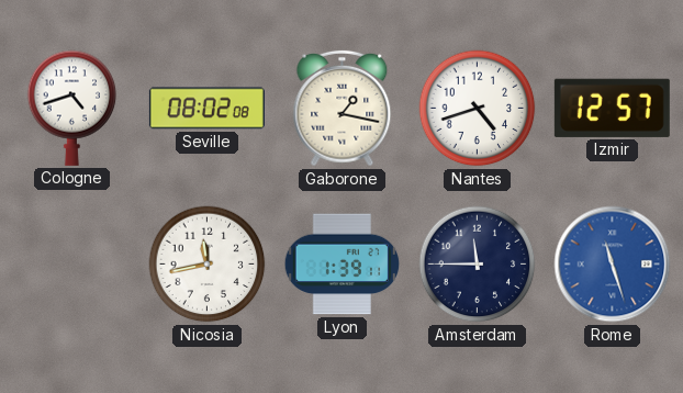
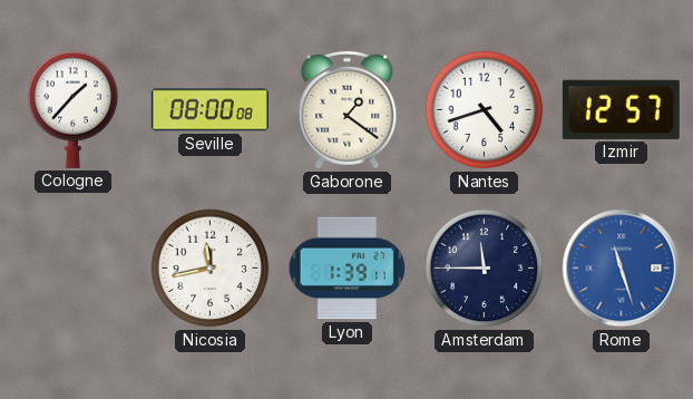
Cologne: 4:42 -> 1:37
Seville: 08:02 -> 08:00
Gaborone: 1:17 -> 1:21
